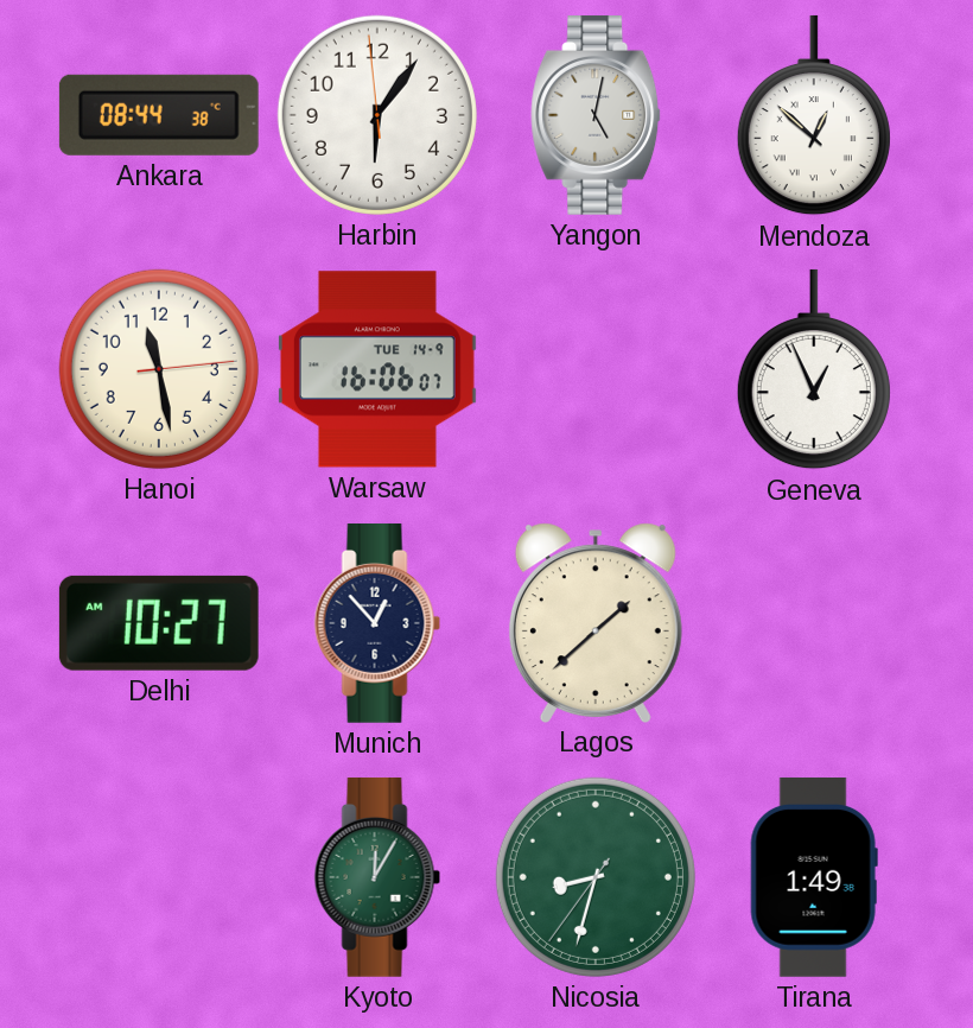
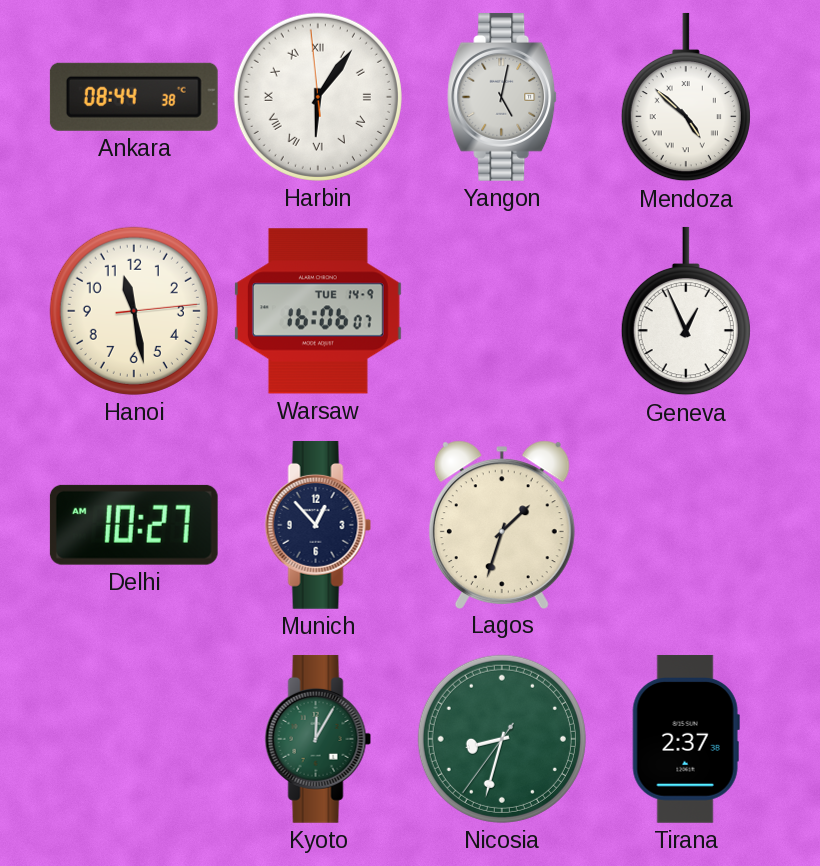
Harbin numerals: Arabic -> Roman
Mendoza: 12:52 -> 4:52
Lagos: 1:38 -> 1:33
Tirana: 1:49 -> 2:37
